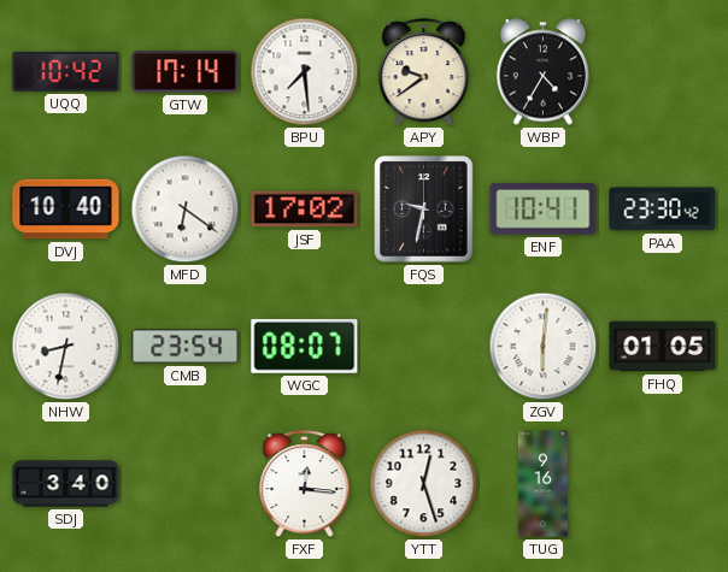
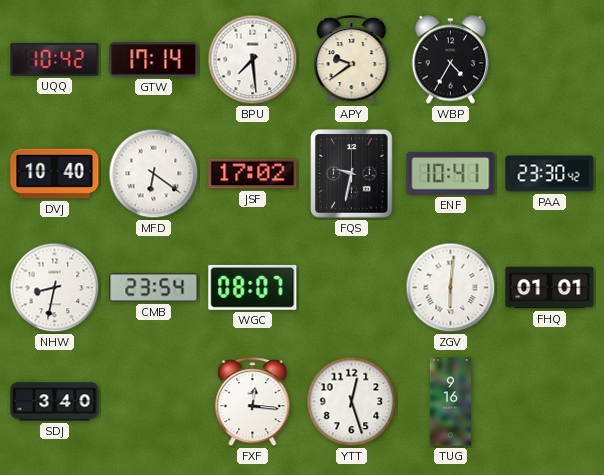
FHQ: 01:05 -> 01:01
